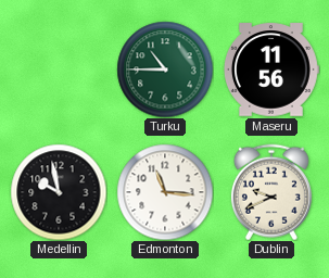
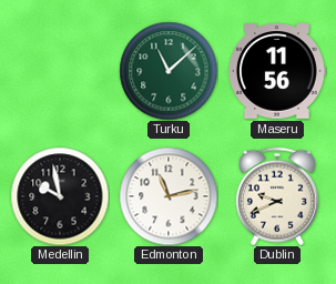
Turku: 10:45 -> 11:08
Edmonton: 11:16 -> 11:13
